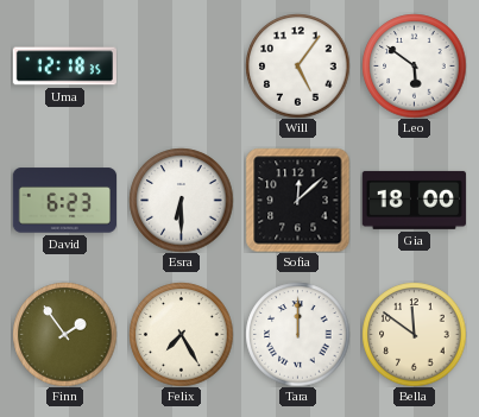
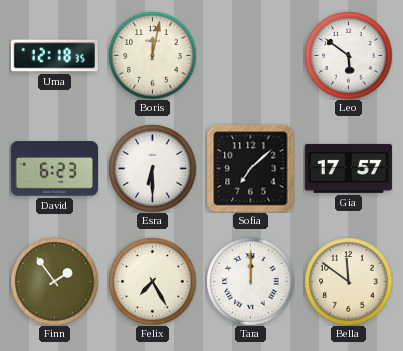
Boris: none -> 12:02
Will: 5:06 -> none
Sofia: 12:08 -> 7:08
Gia: 18:00 -> 17:57
